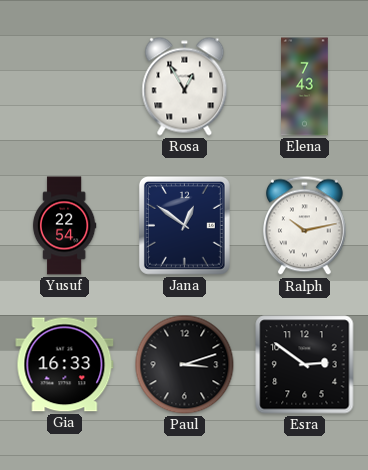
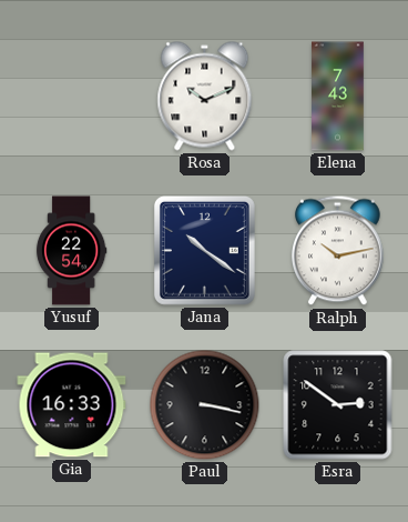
Rosa: 12:55 -> 10:11
Jana: 12:51 -> 10:21
Paul: 3:12 -> 3:17
